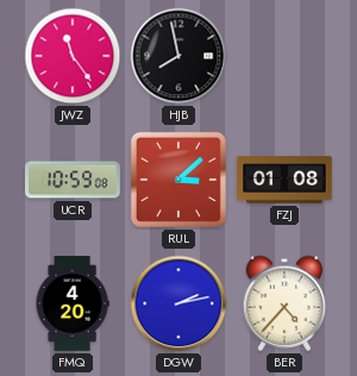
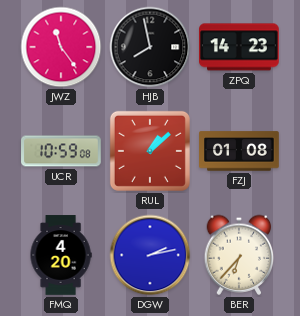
ZPQ: none -> 14:23
RUL: 3:08 -> 1:08
BER: 4:37 -> 6:37
